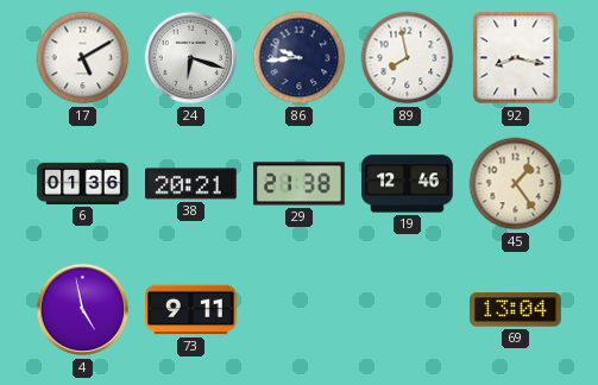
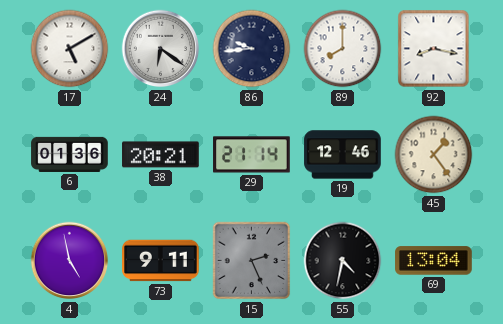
24: 6:18 -> 6:21
89: 7:58 -> 8:00
29: 21:38 -> 21:14
15: none -> 2:26
55: none -> 4:32
